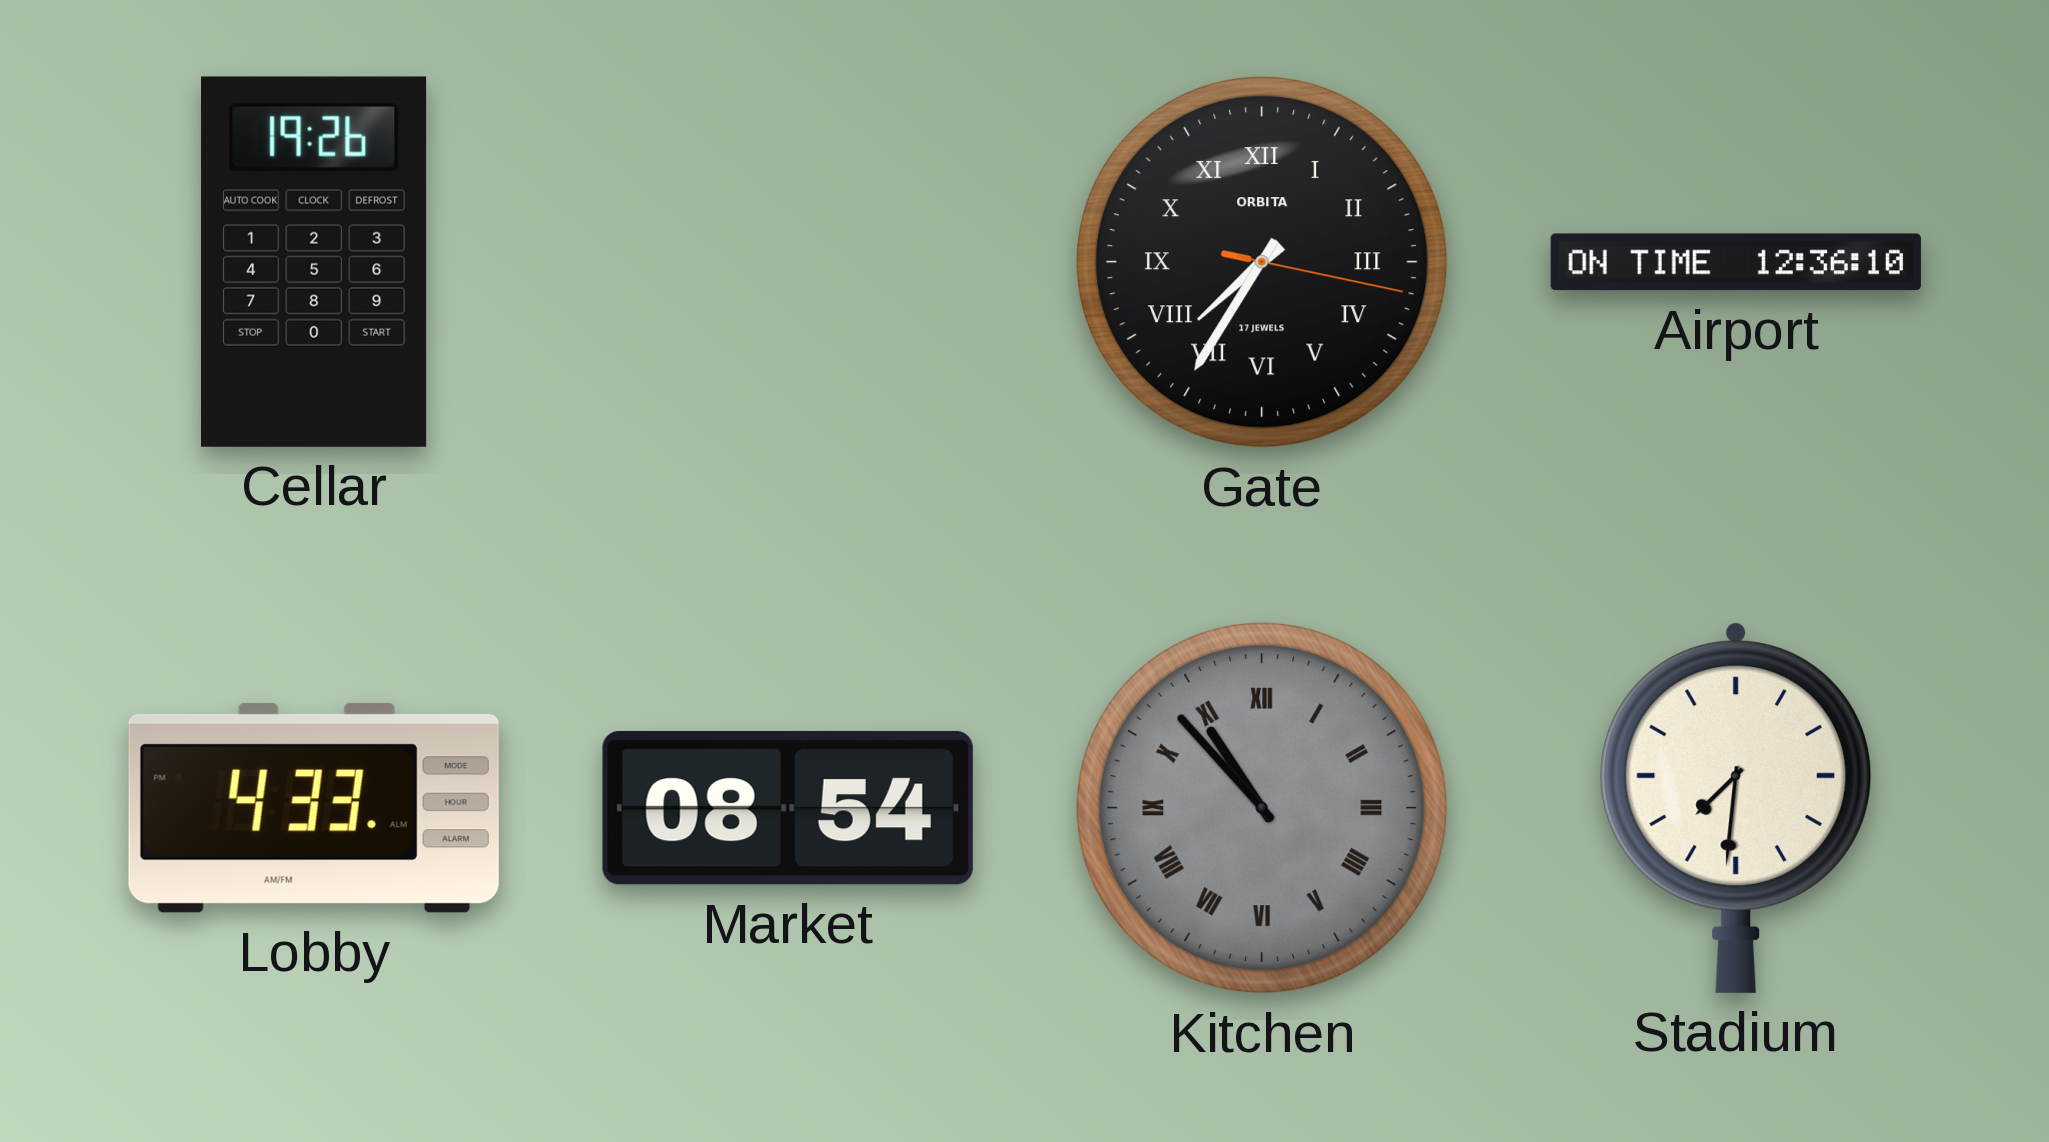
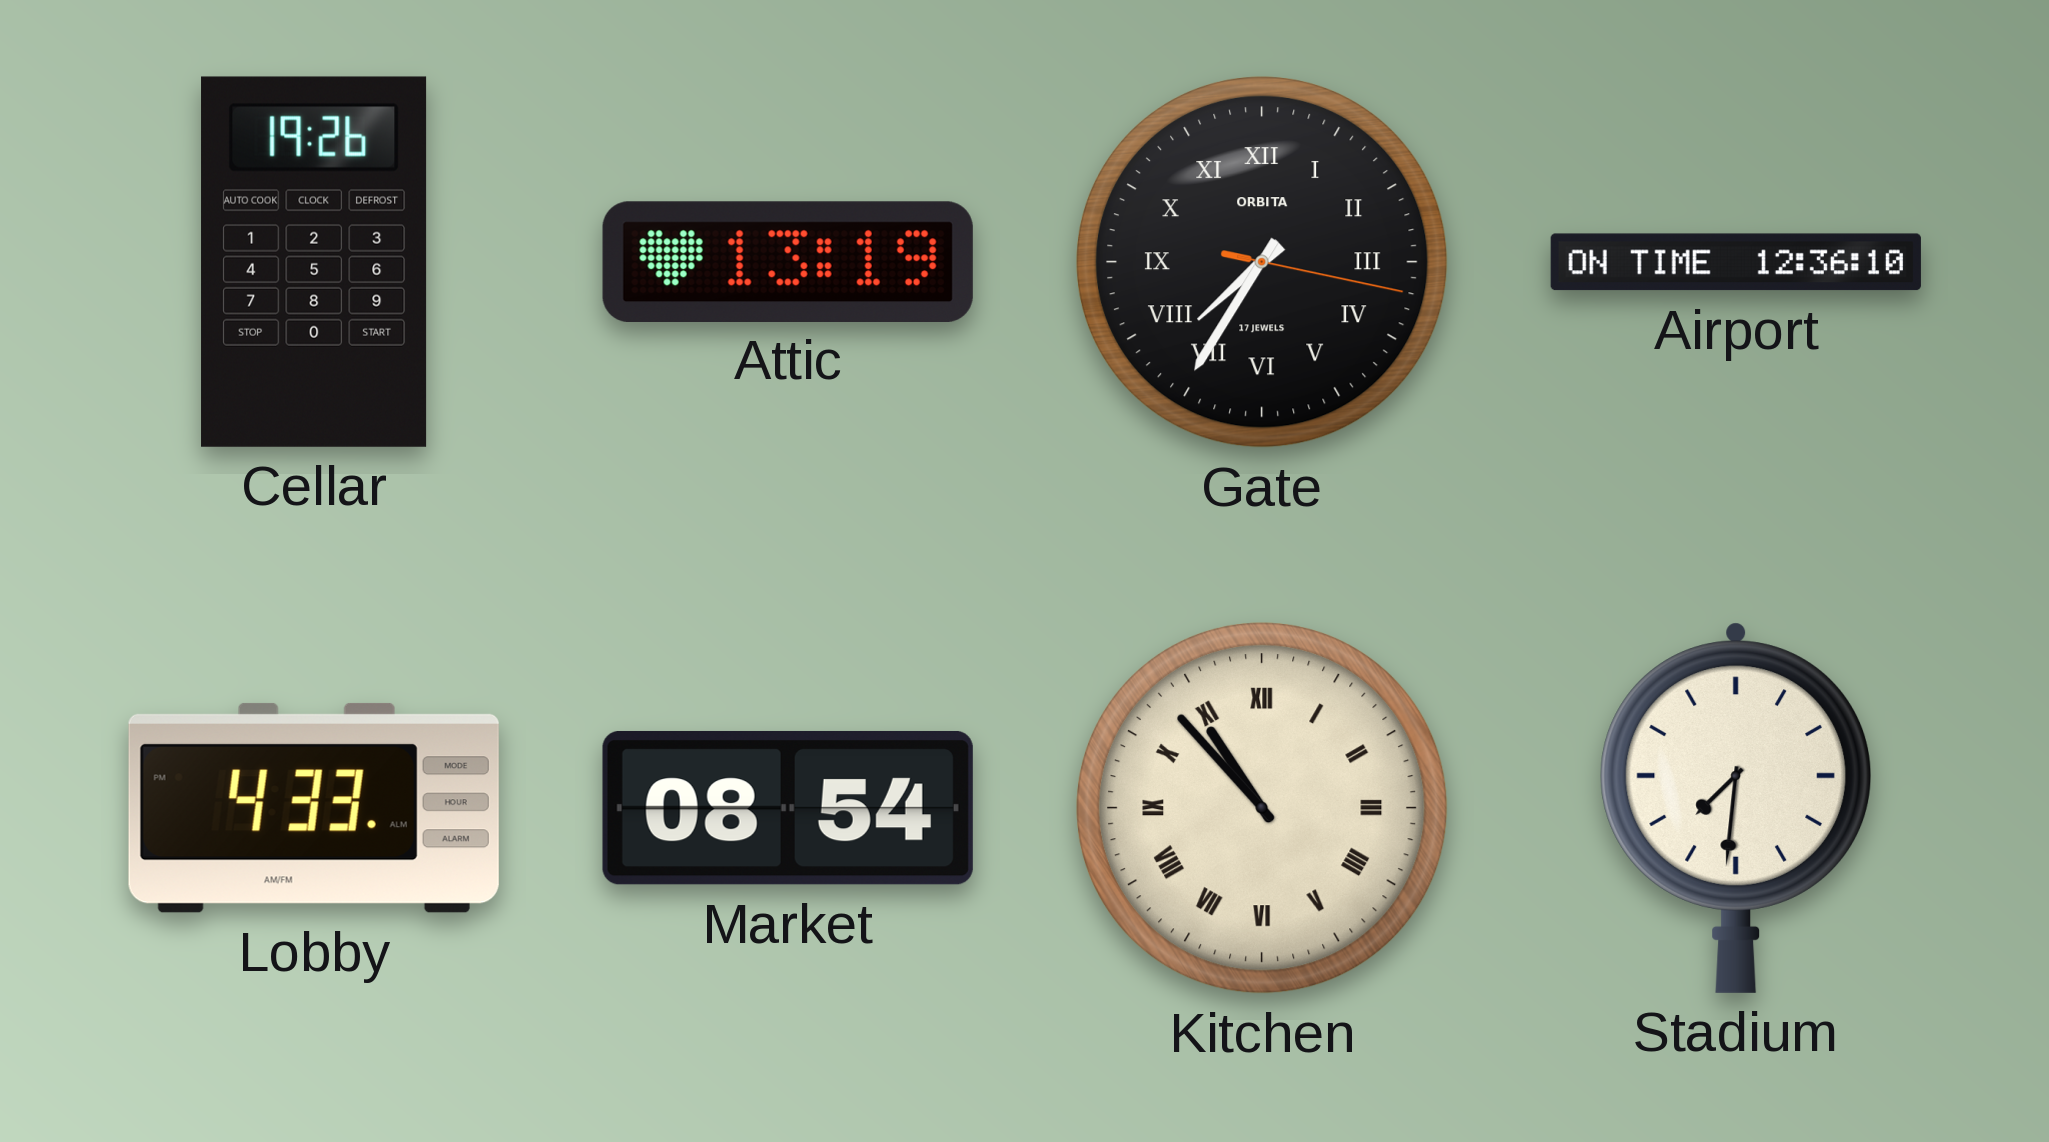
Attic: none -> 13:19
Kitchen dial: grey -> cream
